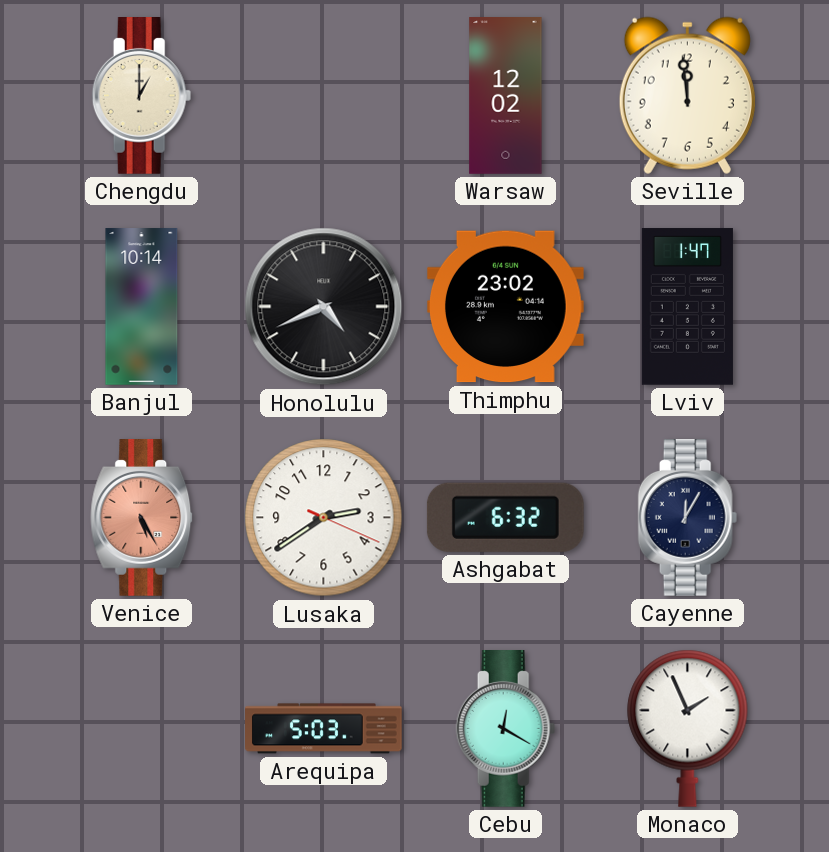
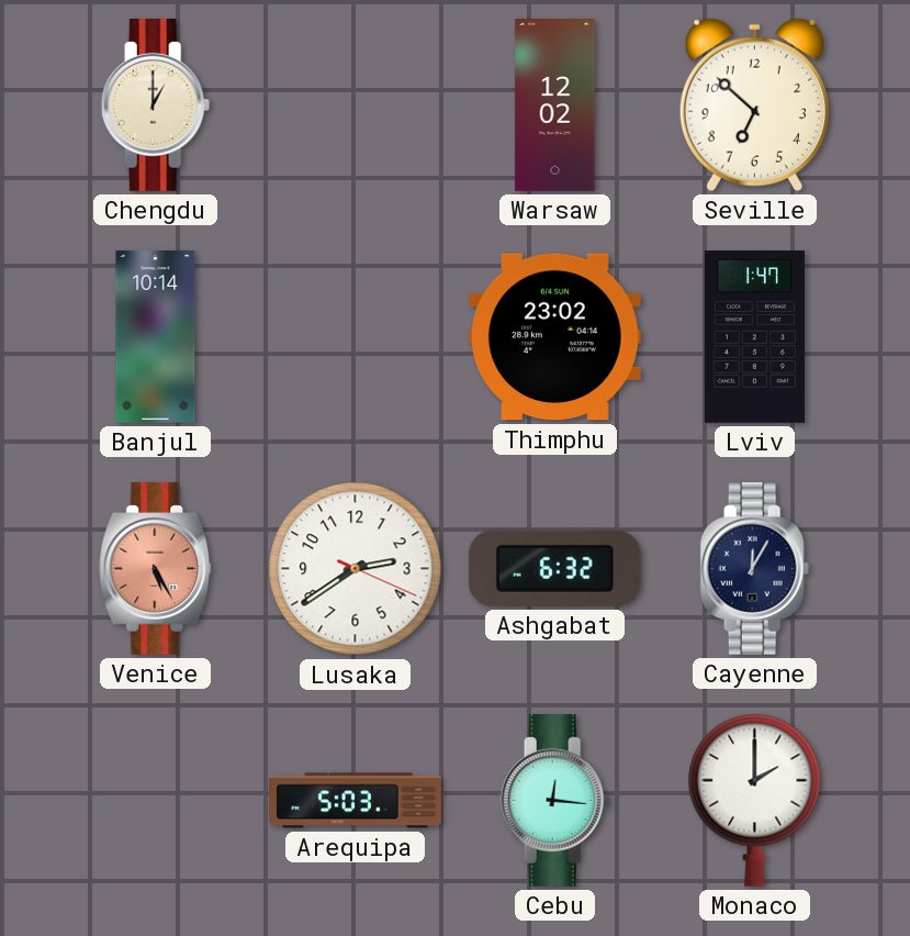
Seville: 11:59 -> 6:52
Honolulu: 4:41 -> none
Cebu: 12:20 -> 12:16
Monaco: 1:56 -> 2:00
